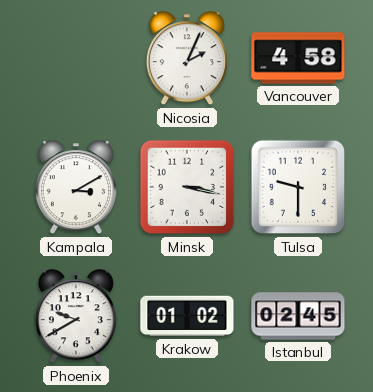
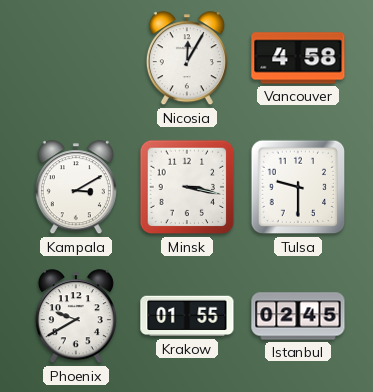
Nicosia: 2:04 -> 12:05
Krakow: 01:02 -> 01:55
